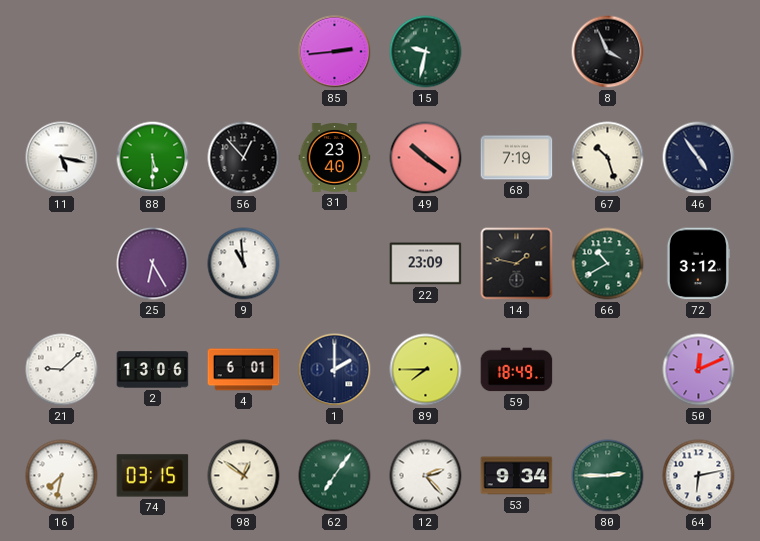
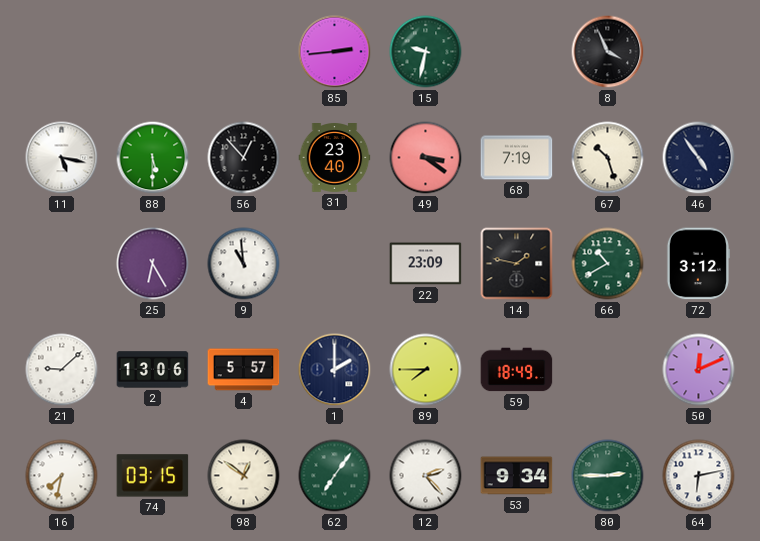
49: 10:21 -> 3:21
4: 6:01 -> 5:57
